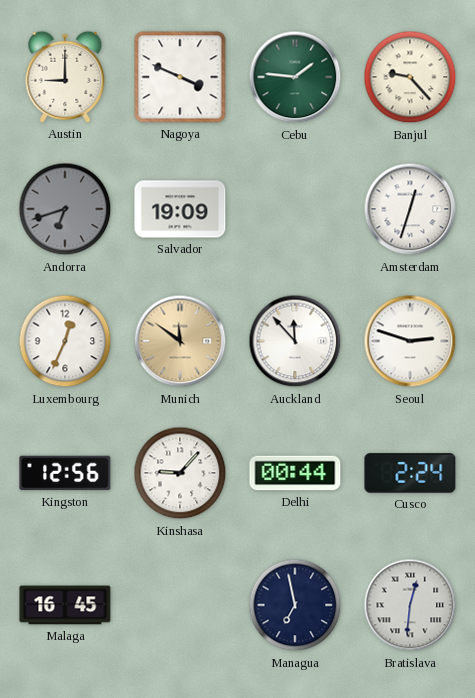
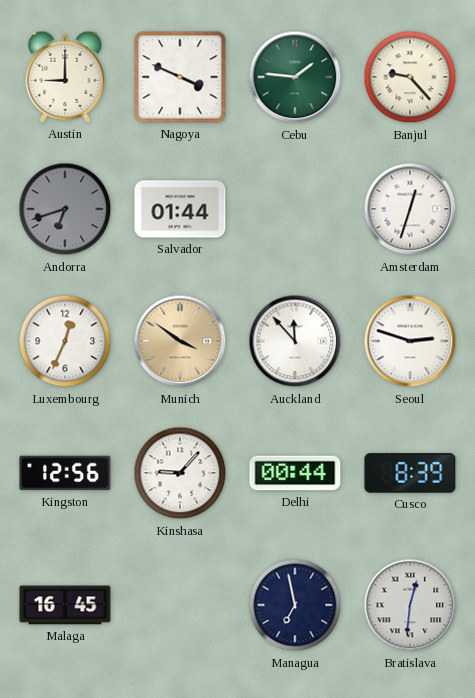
Salvador: 19:09 -> 01:44
Munich: 11:51 -> 3:51
Cusco: 2:24 -> 8:39
